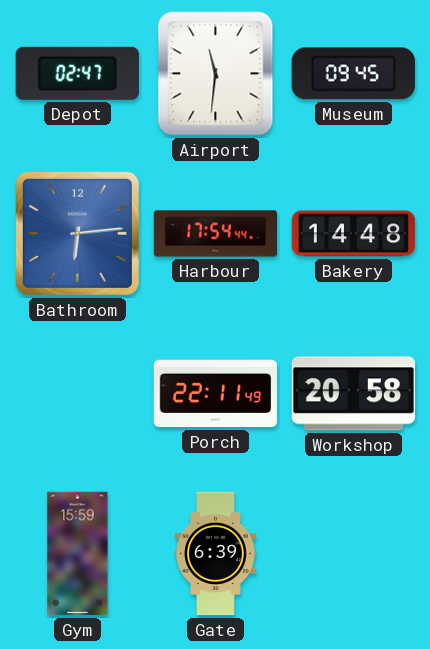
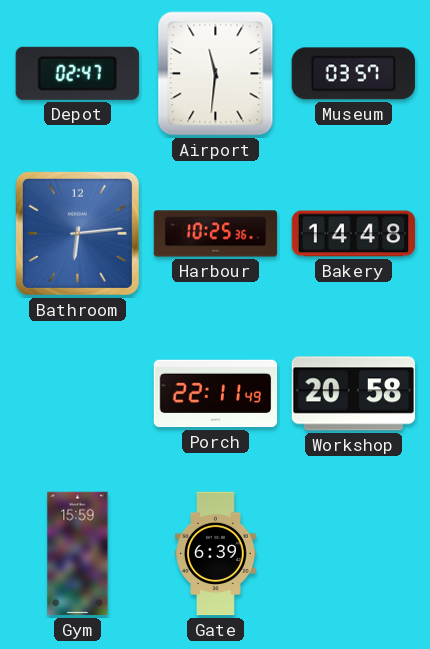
Museum: 09:45 -> 03:57
Harbour: 17:54 -> 10:25
